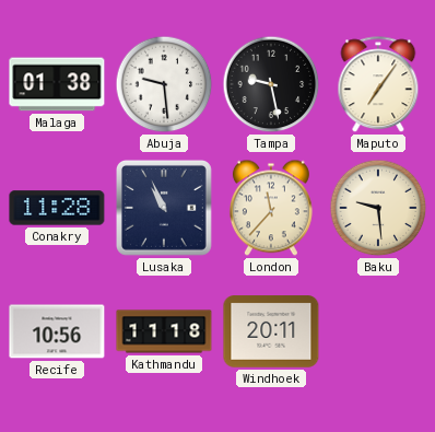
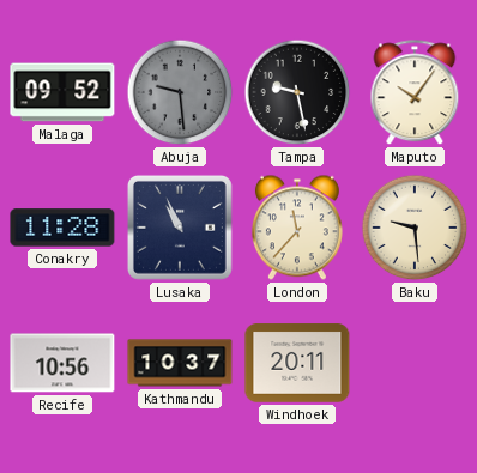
Malaga: 01:38 -> 09:52
Abuja dial: white -> grey
Maputo: 7:06 -> 10:06
Kathmandu: 11:18 -> 10:37
